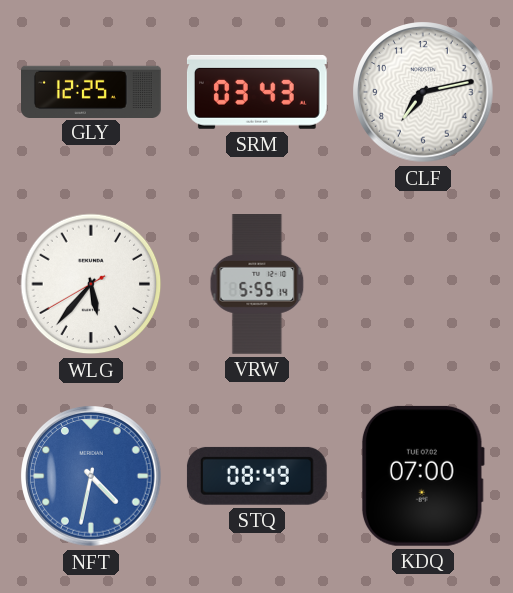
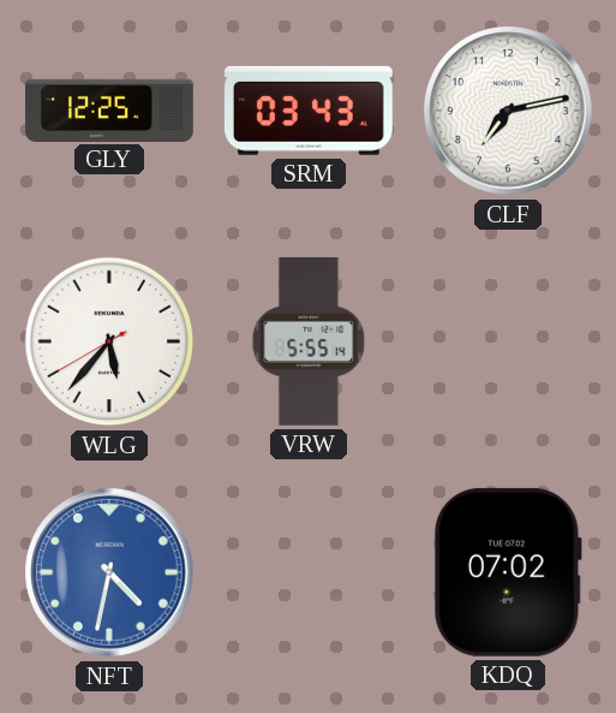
STQ: 08:49 -> none
KDQ: 07:00 -> 07:02
